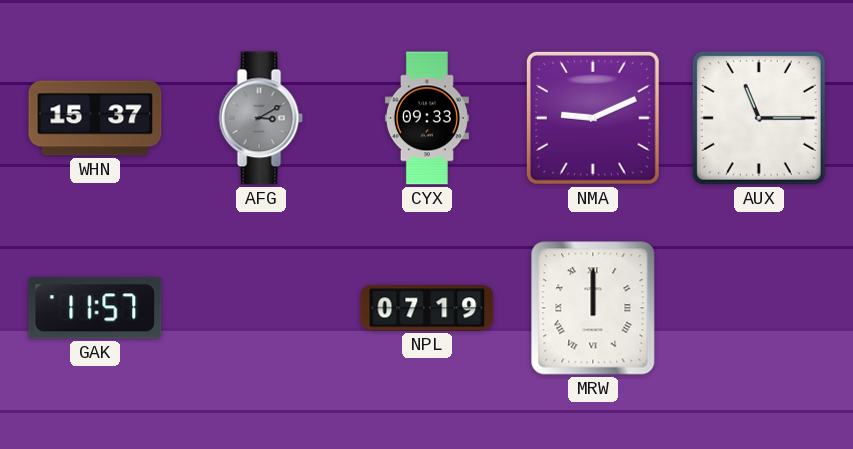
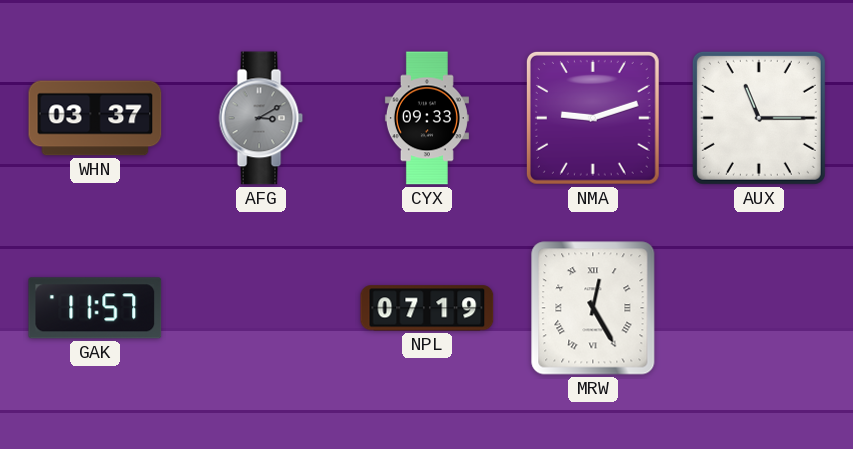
WHN: 15:37 -> 03:37
NMA: 9:11 -> 9:12
MRW: 12:00 -> 12:25
